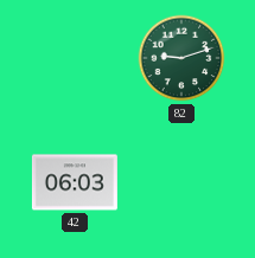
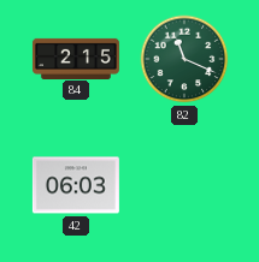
84: none -> 2:15
82: 9:12 -> 11:19
